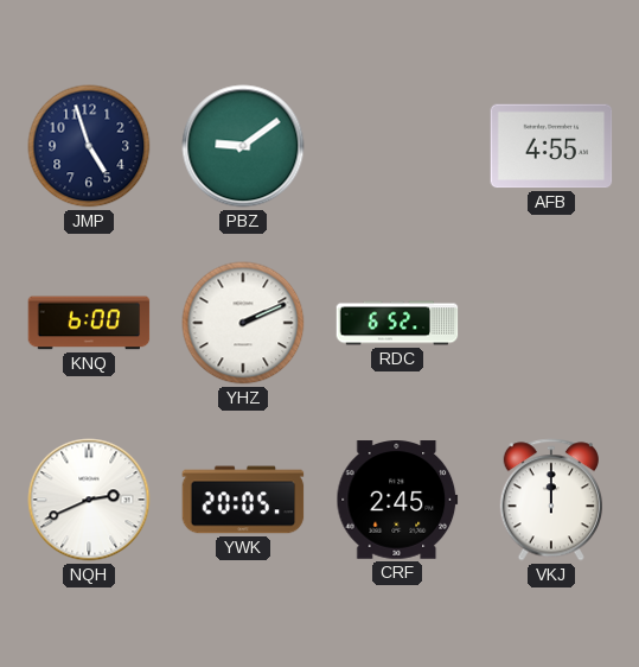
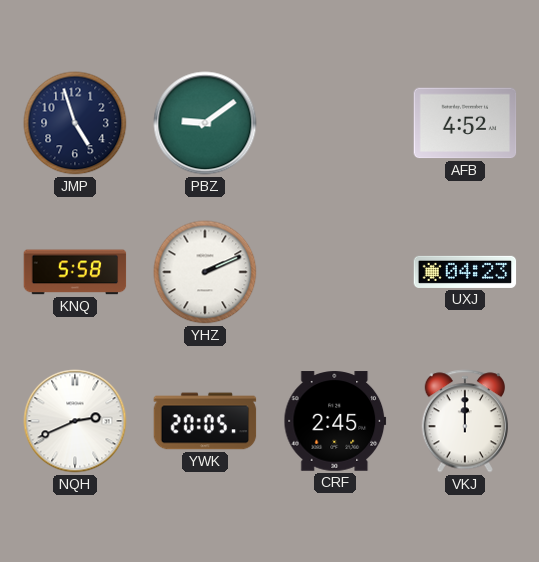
AFB: 4:55 -> 4:52
KNQ: 6:00 -> 5:58
RDC: 6:52 -> none
UXJ: none -> 04:23
